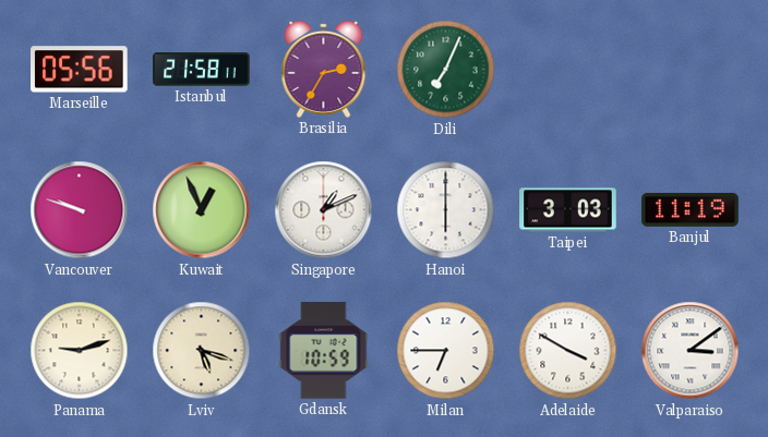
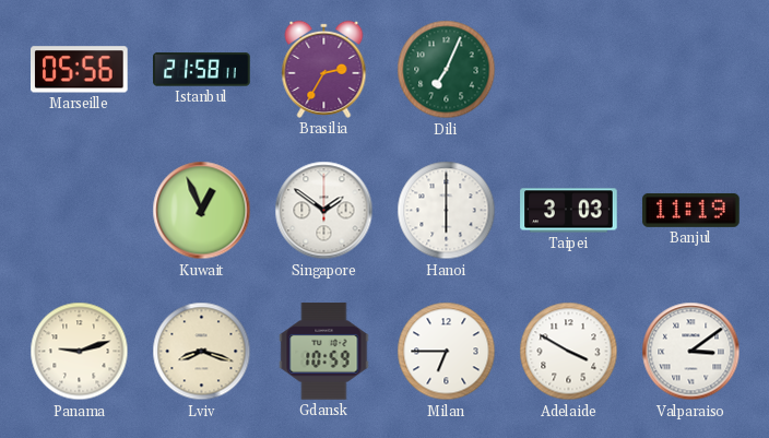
Vancouver: 9:48 -> none
Singapore: 1:11 -> 1:51
Lviv: 5:18 -> 8:18
